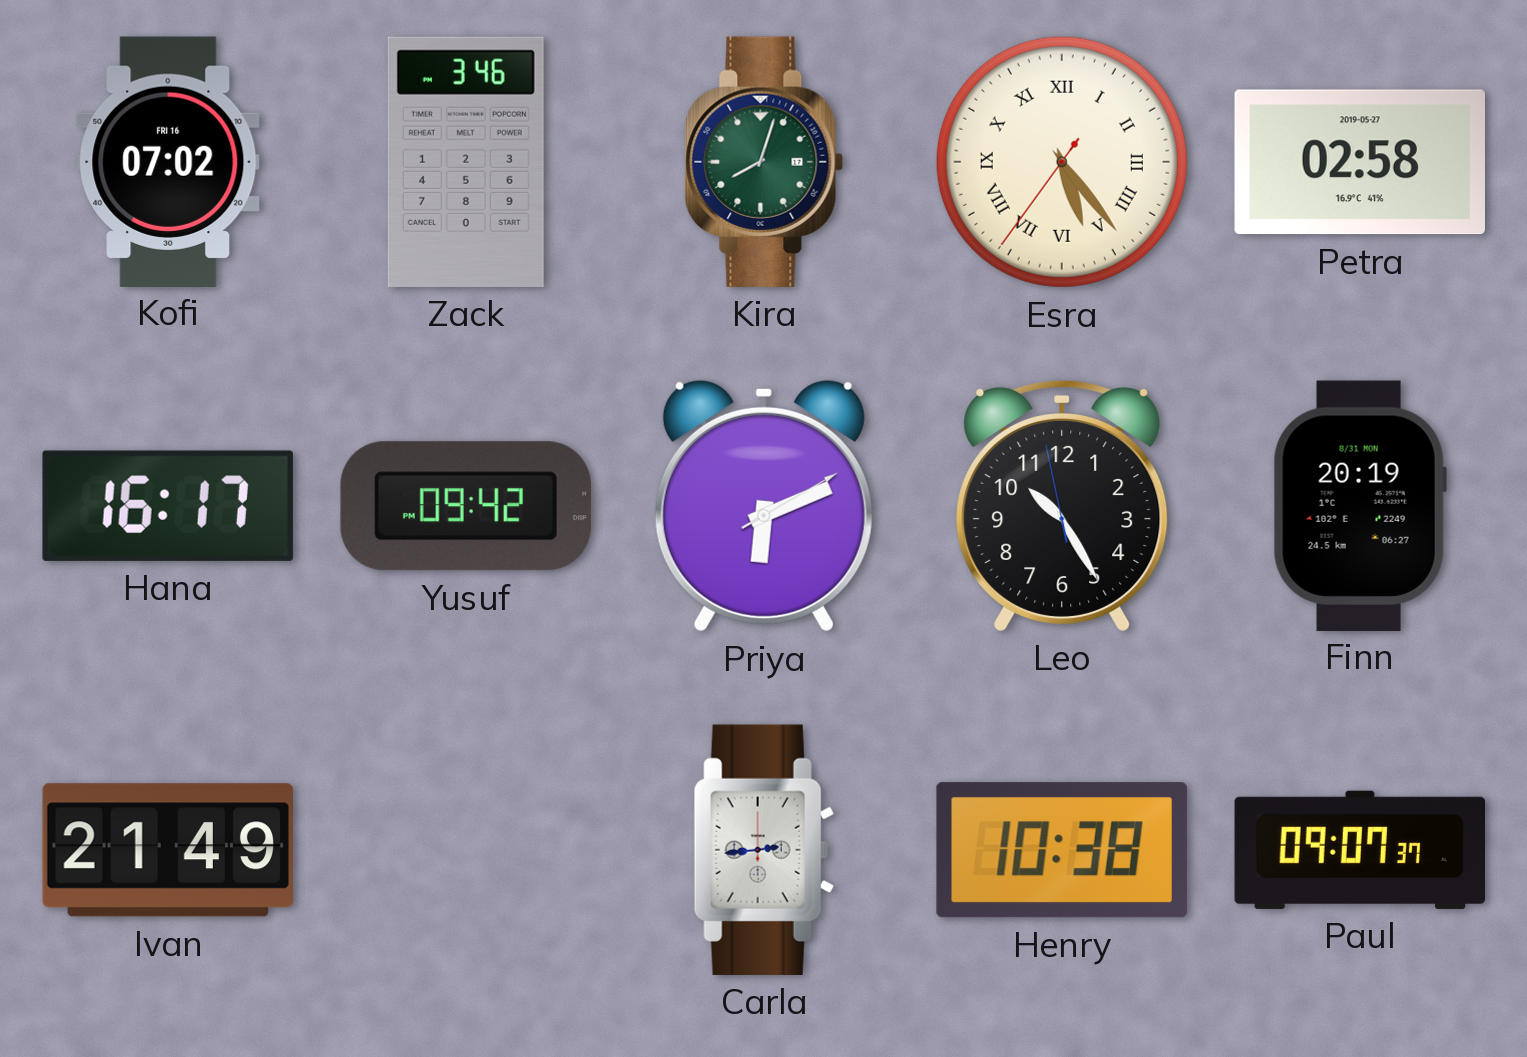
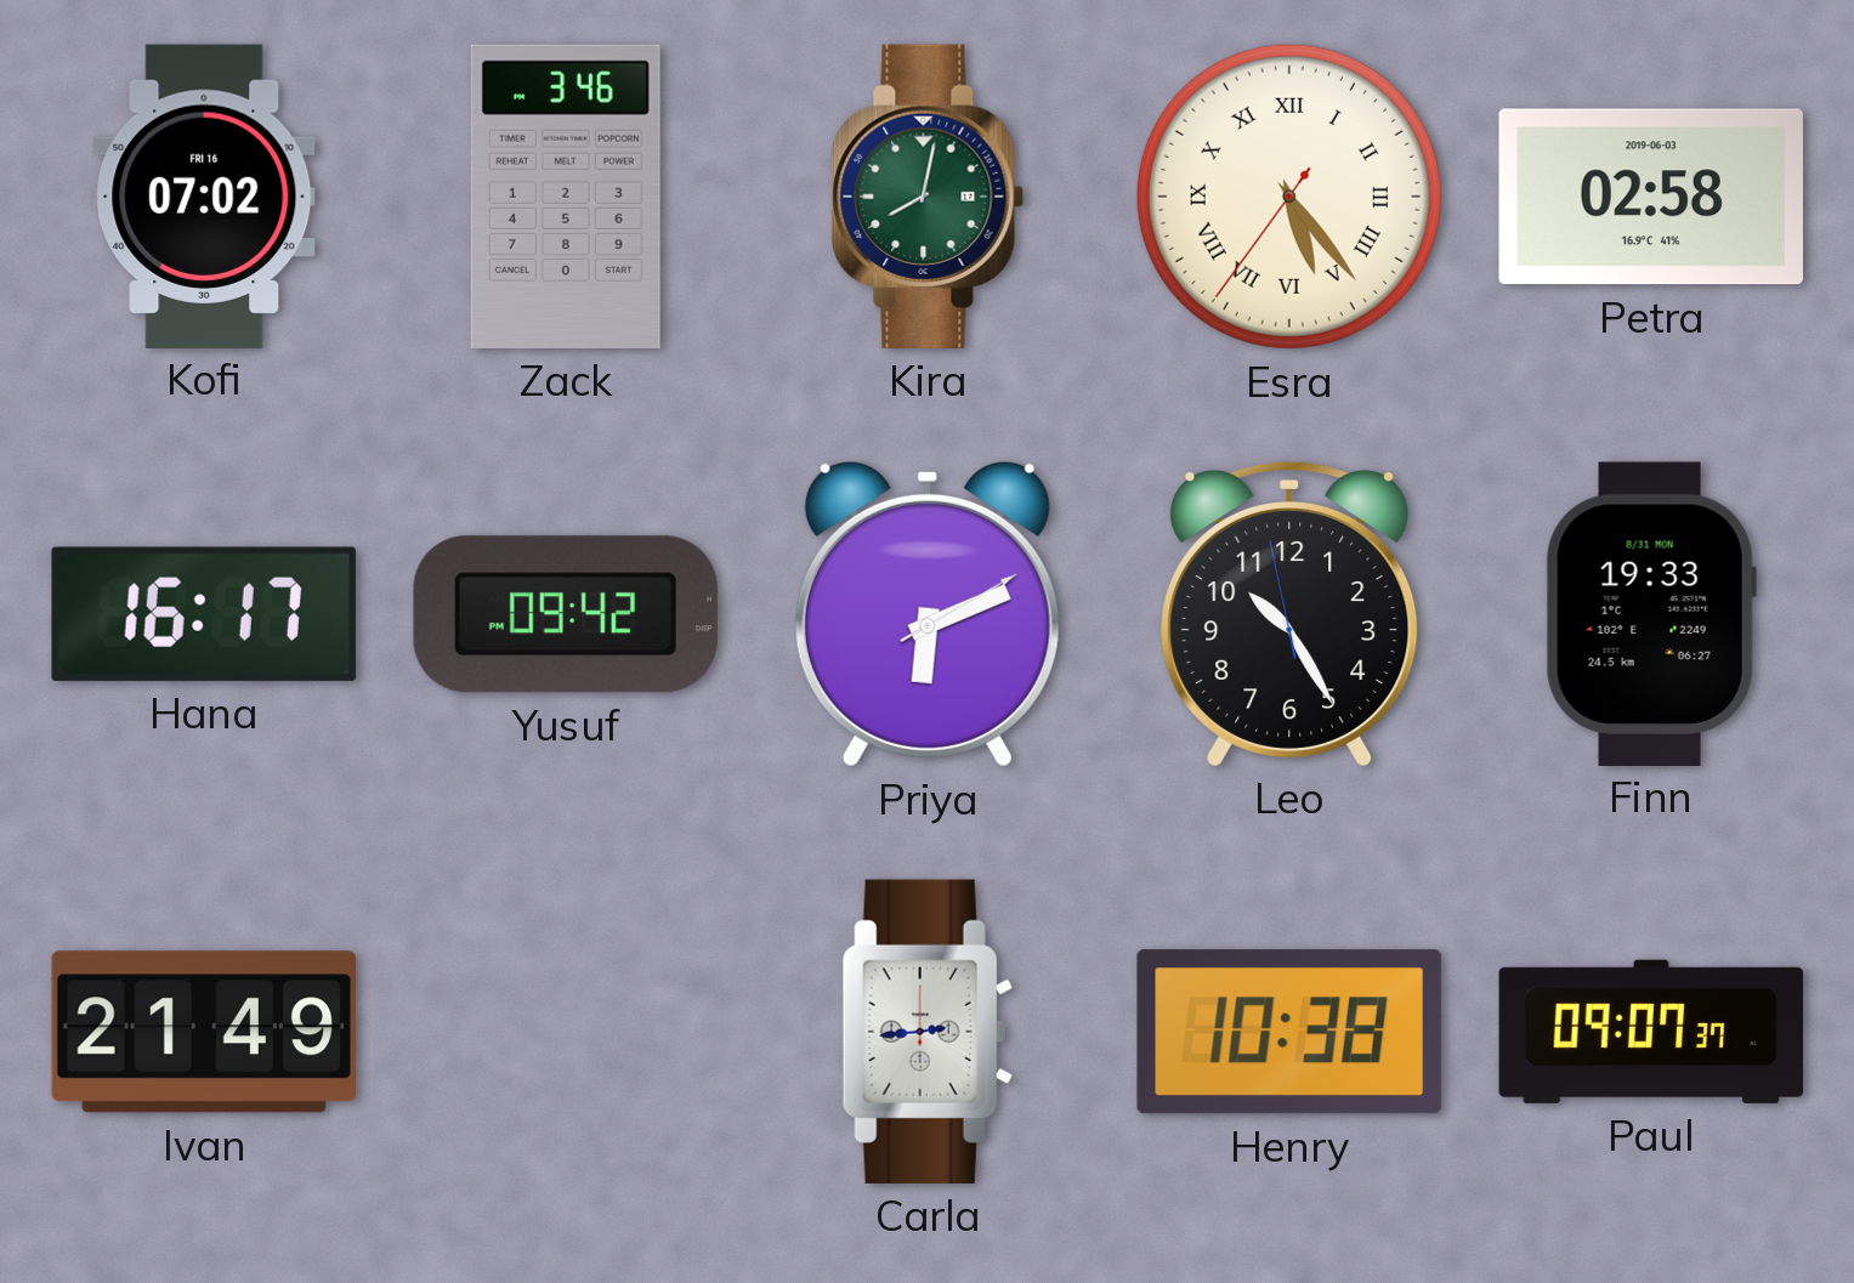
Kira: 8:03 -> 8:02
Petra date: 2019-05-27 -> 2019-06-03
Finn: 20:19 -> 19:33
